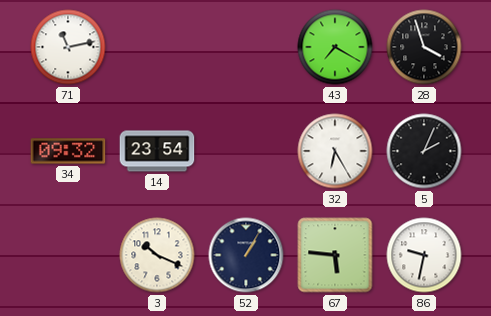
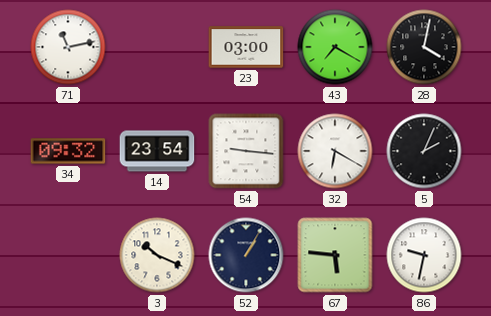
23: none -> 03:00
28: 3:57 -> 4:02
54: none -> 9:16
32: 6:25 -> 6:20
